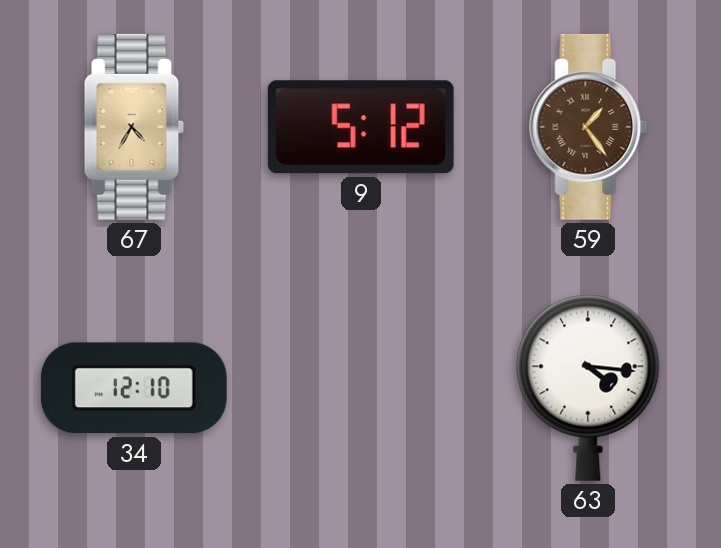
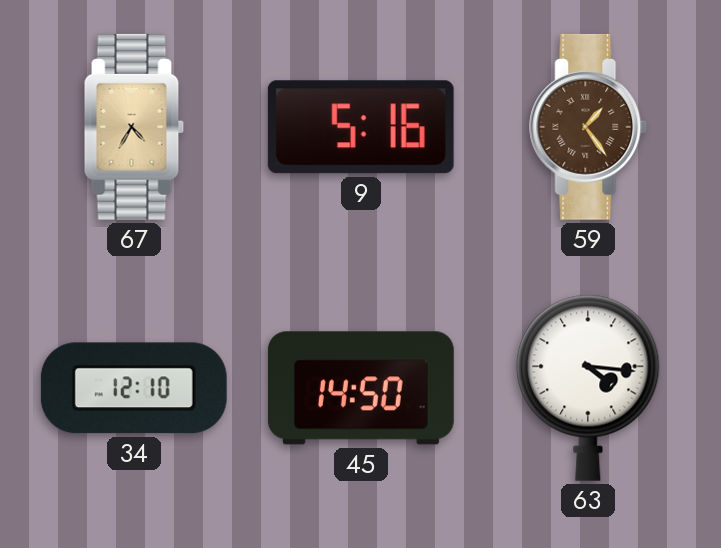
9: 5:12 -> 5:16
45: none -> 14:50
